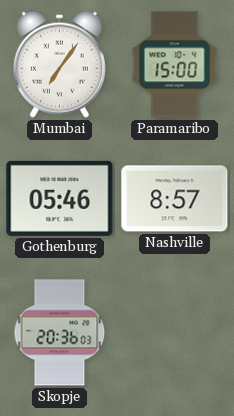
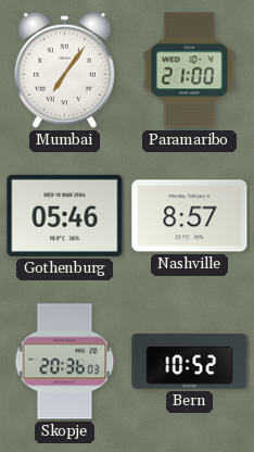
Paramaribo: 15:00 -> 21:00
Bern: none -> 10:52
